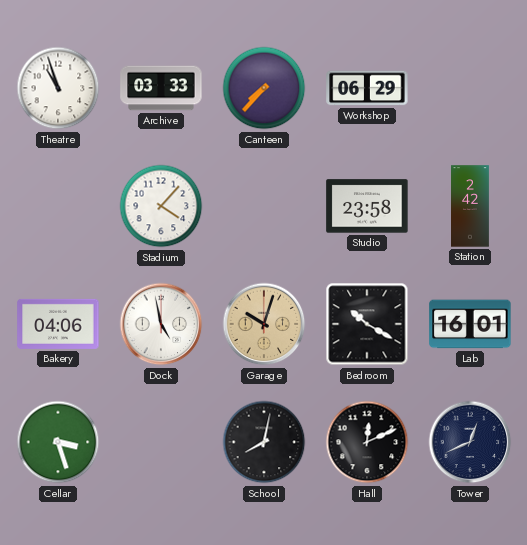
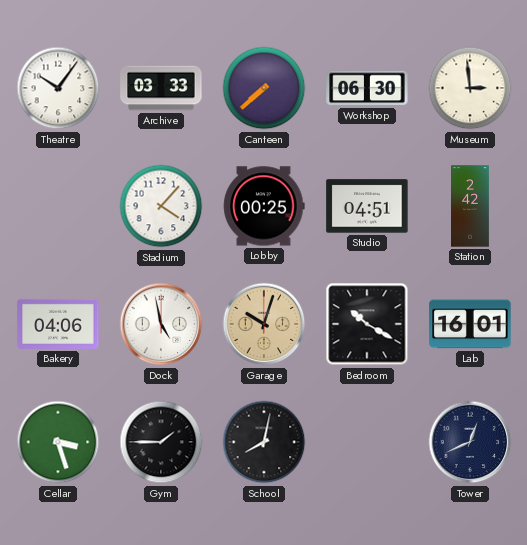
Theatre: 10:57 -> 10:06
Canteen: 7:37 -> 7:38
Workshop: 06:29 -> 06:30
Museum: none -> 2:59
Lobby: none -> 00:25
Studio: 23:58 -> 04:51
Gym: none -> 1:45
Hall: 12:11 -> none
